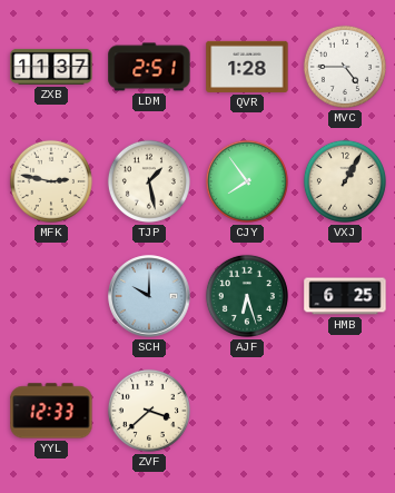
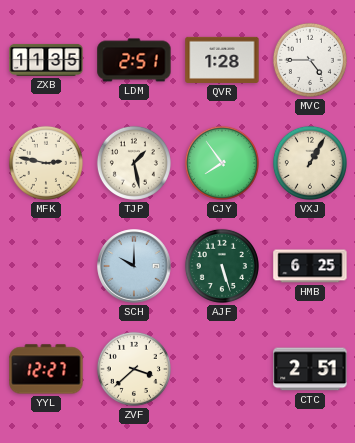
ZXB: 11:37 -> 11:35
AJF: 6:27 -> 5:27
YYL: 12:33 -> 12:27
CTC: none -> 2:51
